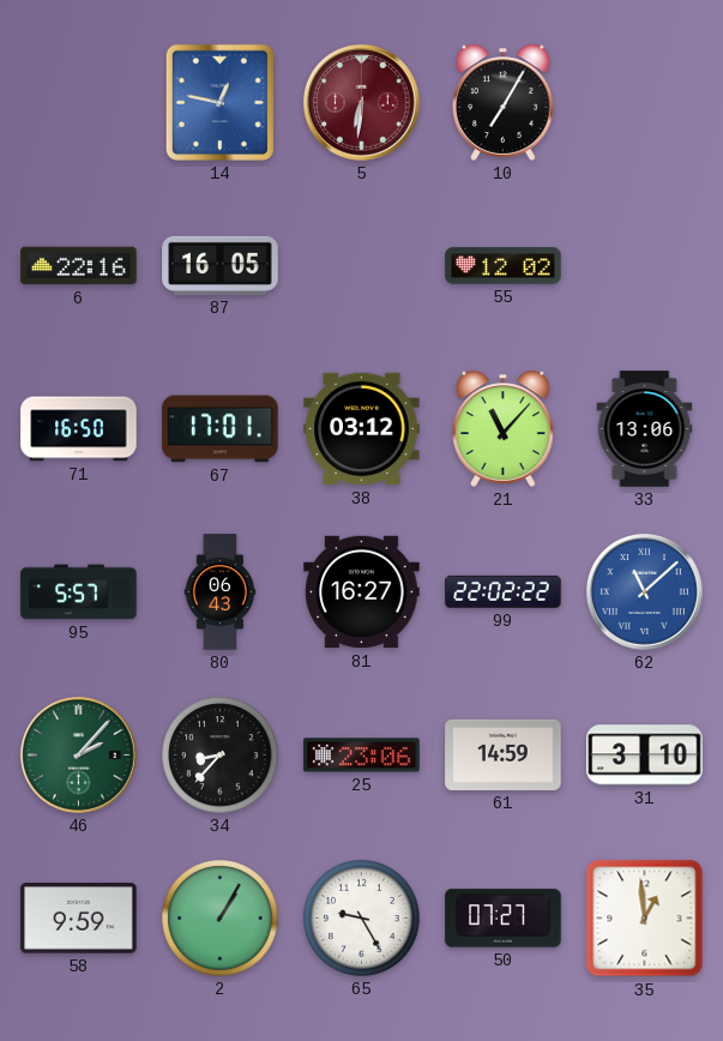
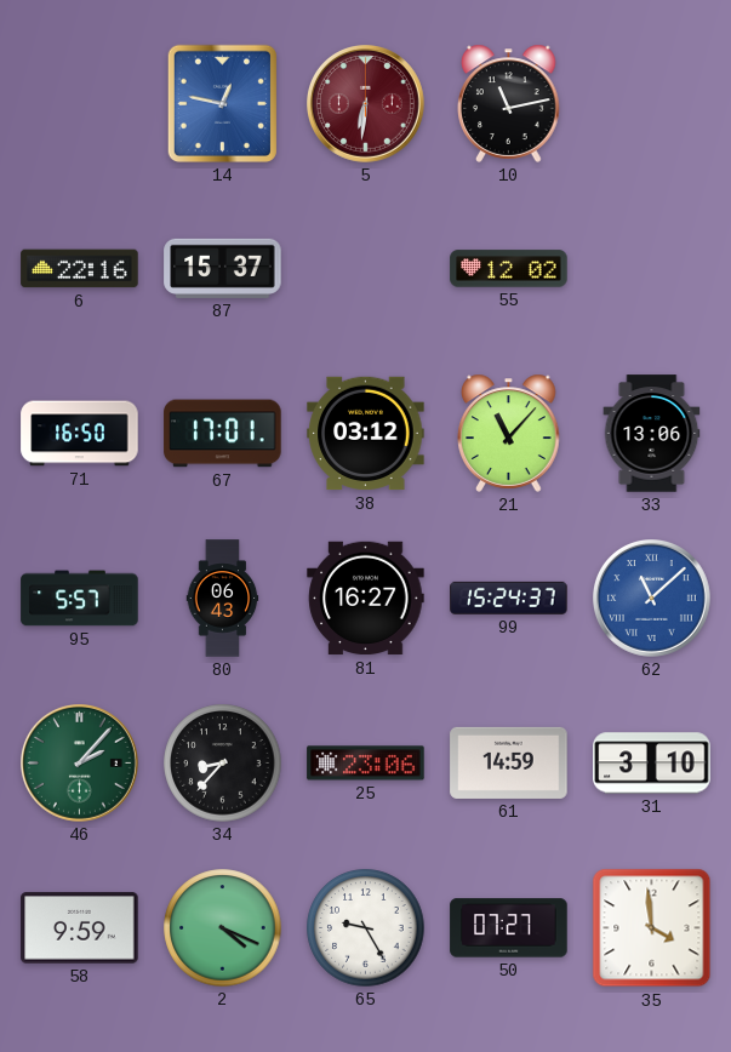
10: 7:05 -> 11:13
87: 16:05 -> 15:37
99: 22:02 -> 15:24
2: 1:05 -> 4:19
35: 12:59 -> 3:59
